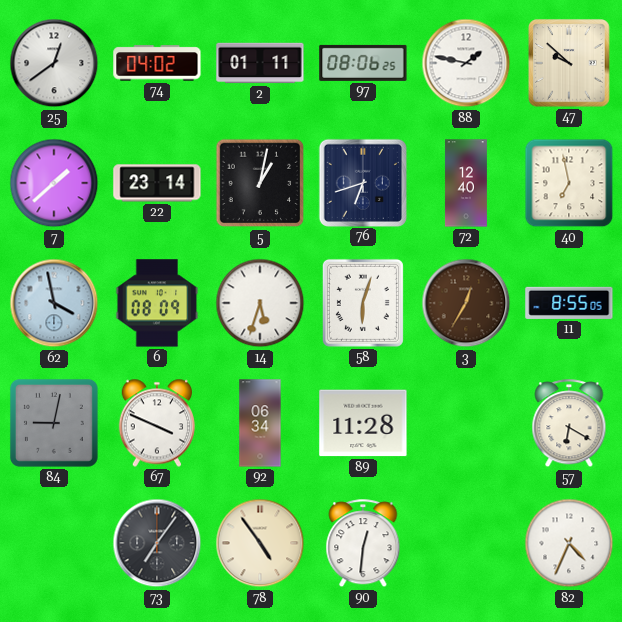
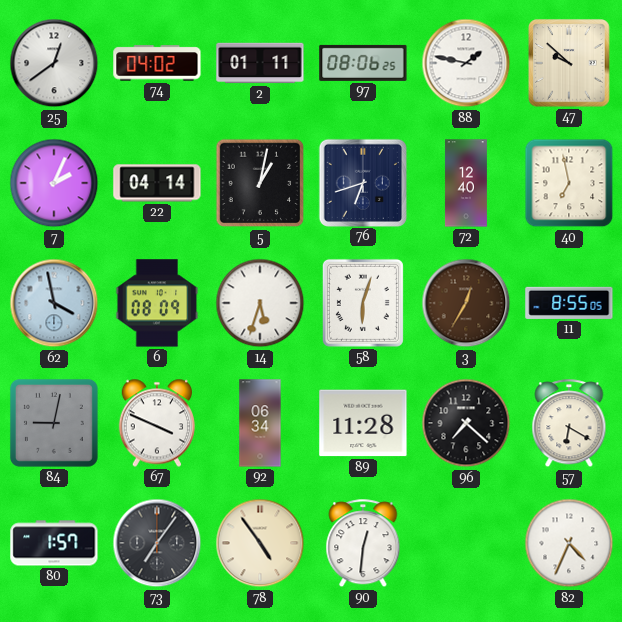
7: 1:38 -> 2:04
22: 23:14 -> 04:14
96: none -> 7:22
80: none -> 1:57
